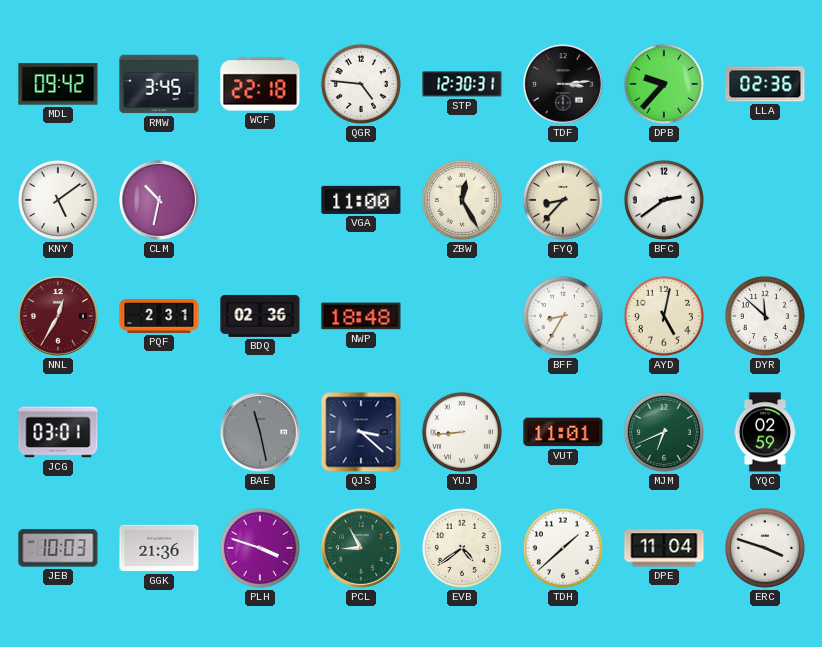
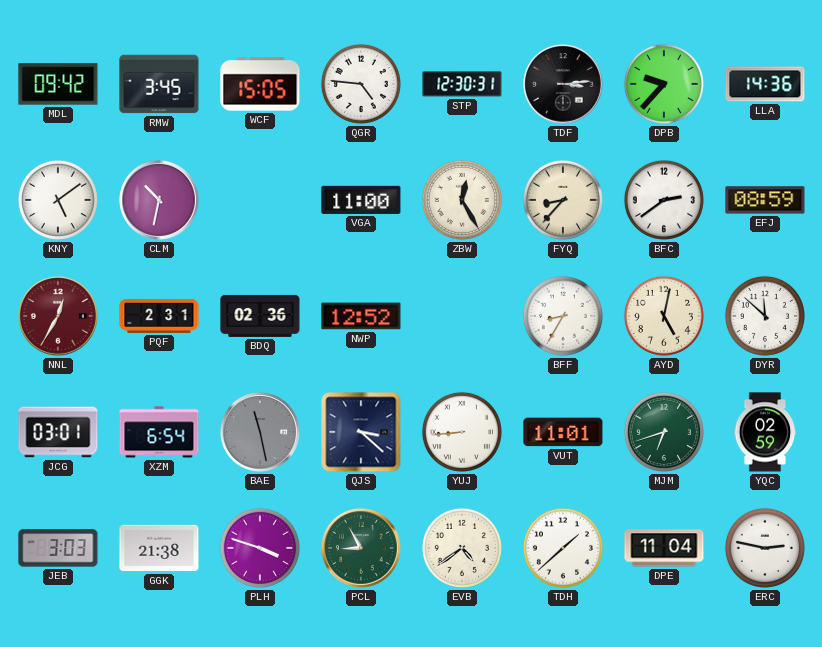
WCF: 22:18 -> 15:05
LLA: 02:36 -> 14:36
EFJ: none -> 08:59
NWP: 18:48 -> 12:52
XZM: none -> 6:54
MJM: 6:41 -> 6:42
JEB: 10:03 -> 3:03
GGK: 21:36 -> 21:38
ERC: 3:48 -> 2:47
